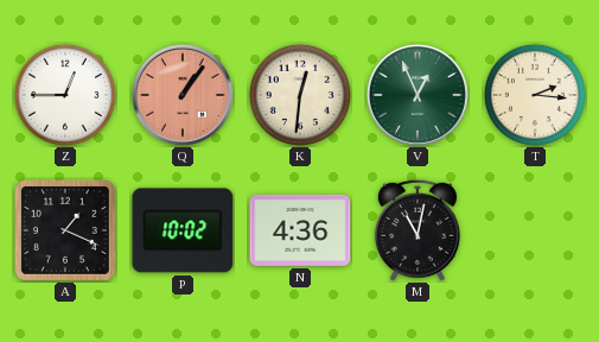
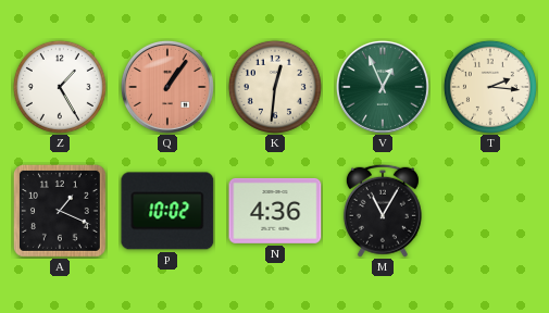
Z: 12:45 -> 1:25
M: 11:02 -> 11:05
